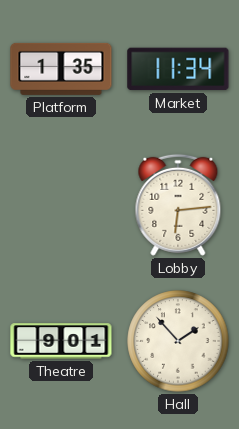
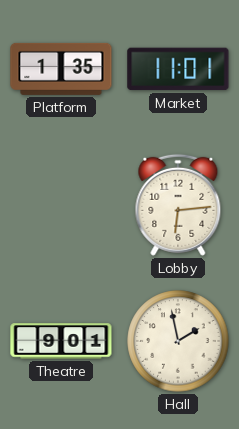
Market: 11:34 -> 11:01
Hall: 1:53 -> 1:58
